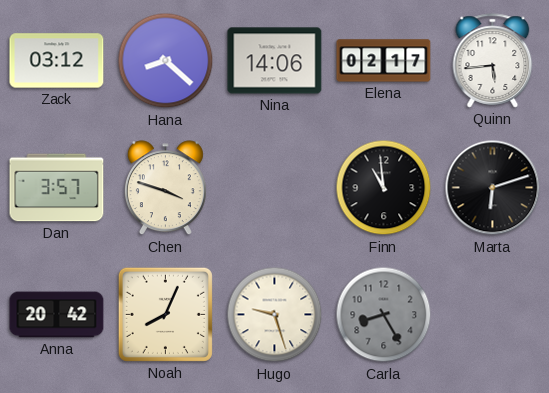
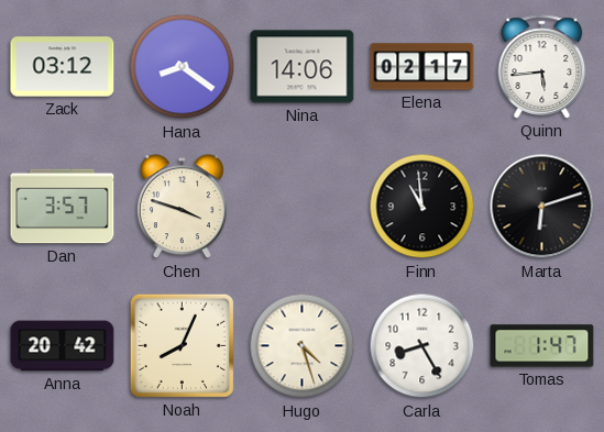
Hana: 8:22 -> 8:21
Hugo: 9:27 -> 4:27
Carla dial: grey -> white
Tomas: none -> 1:47
